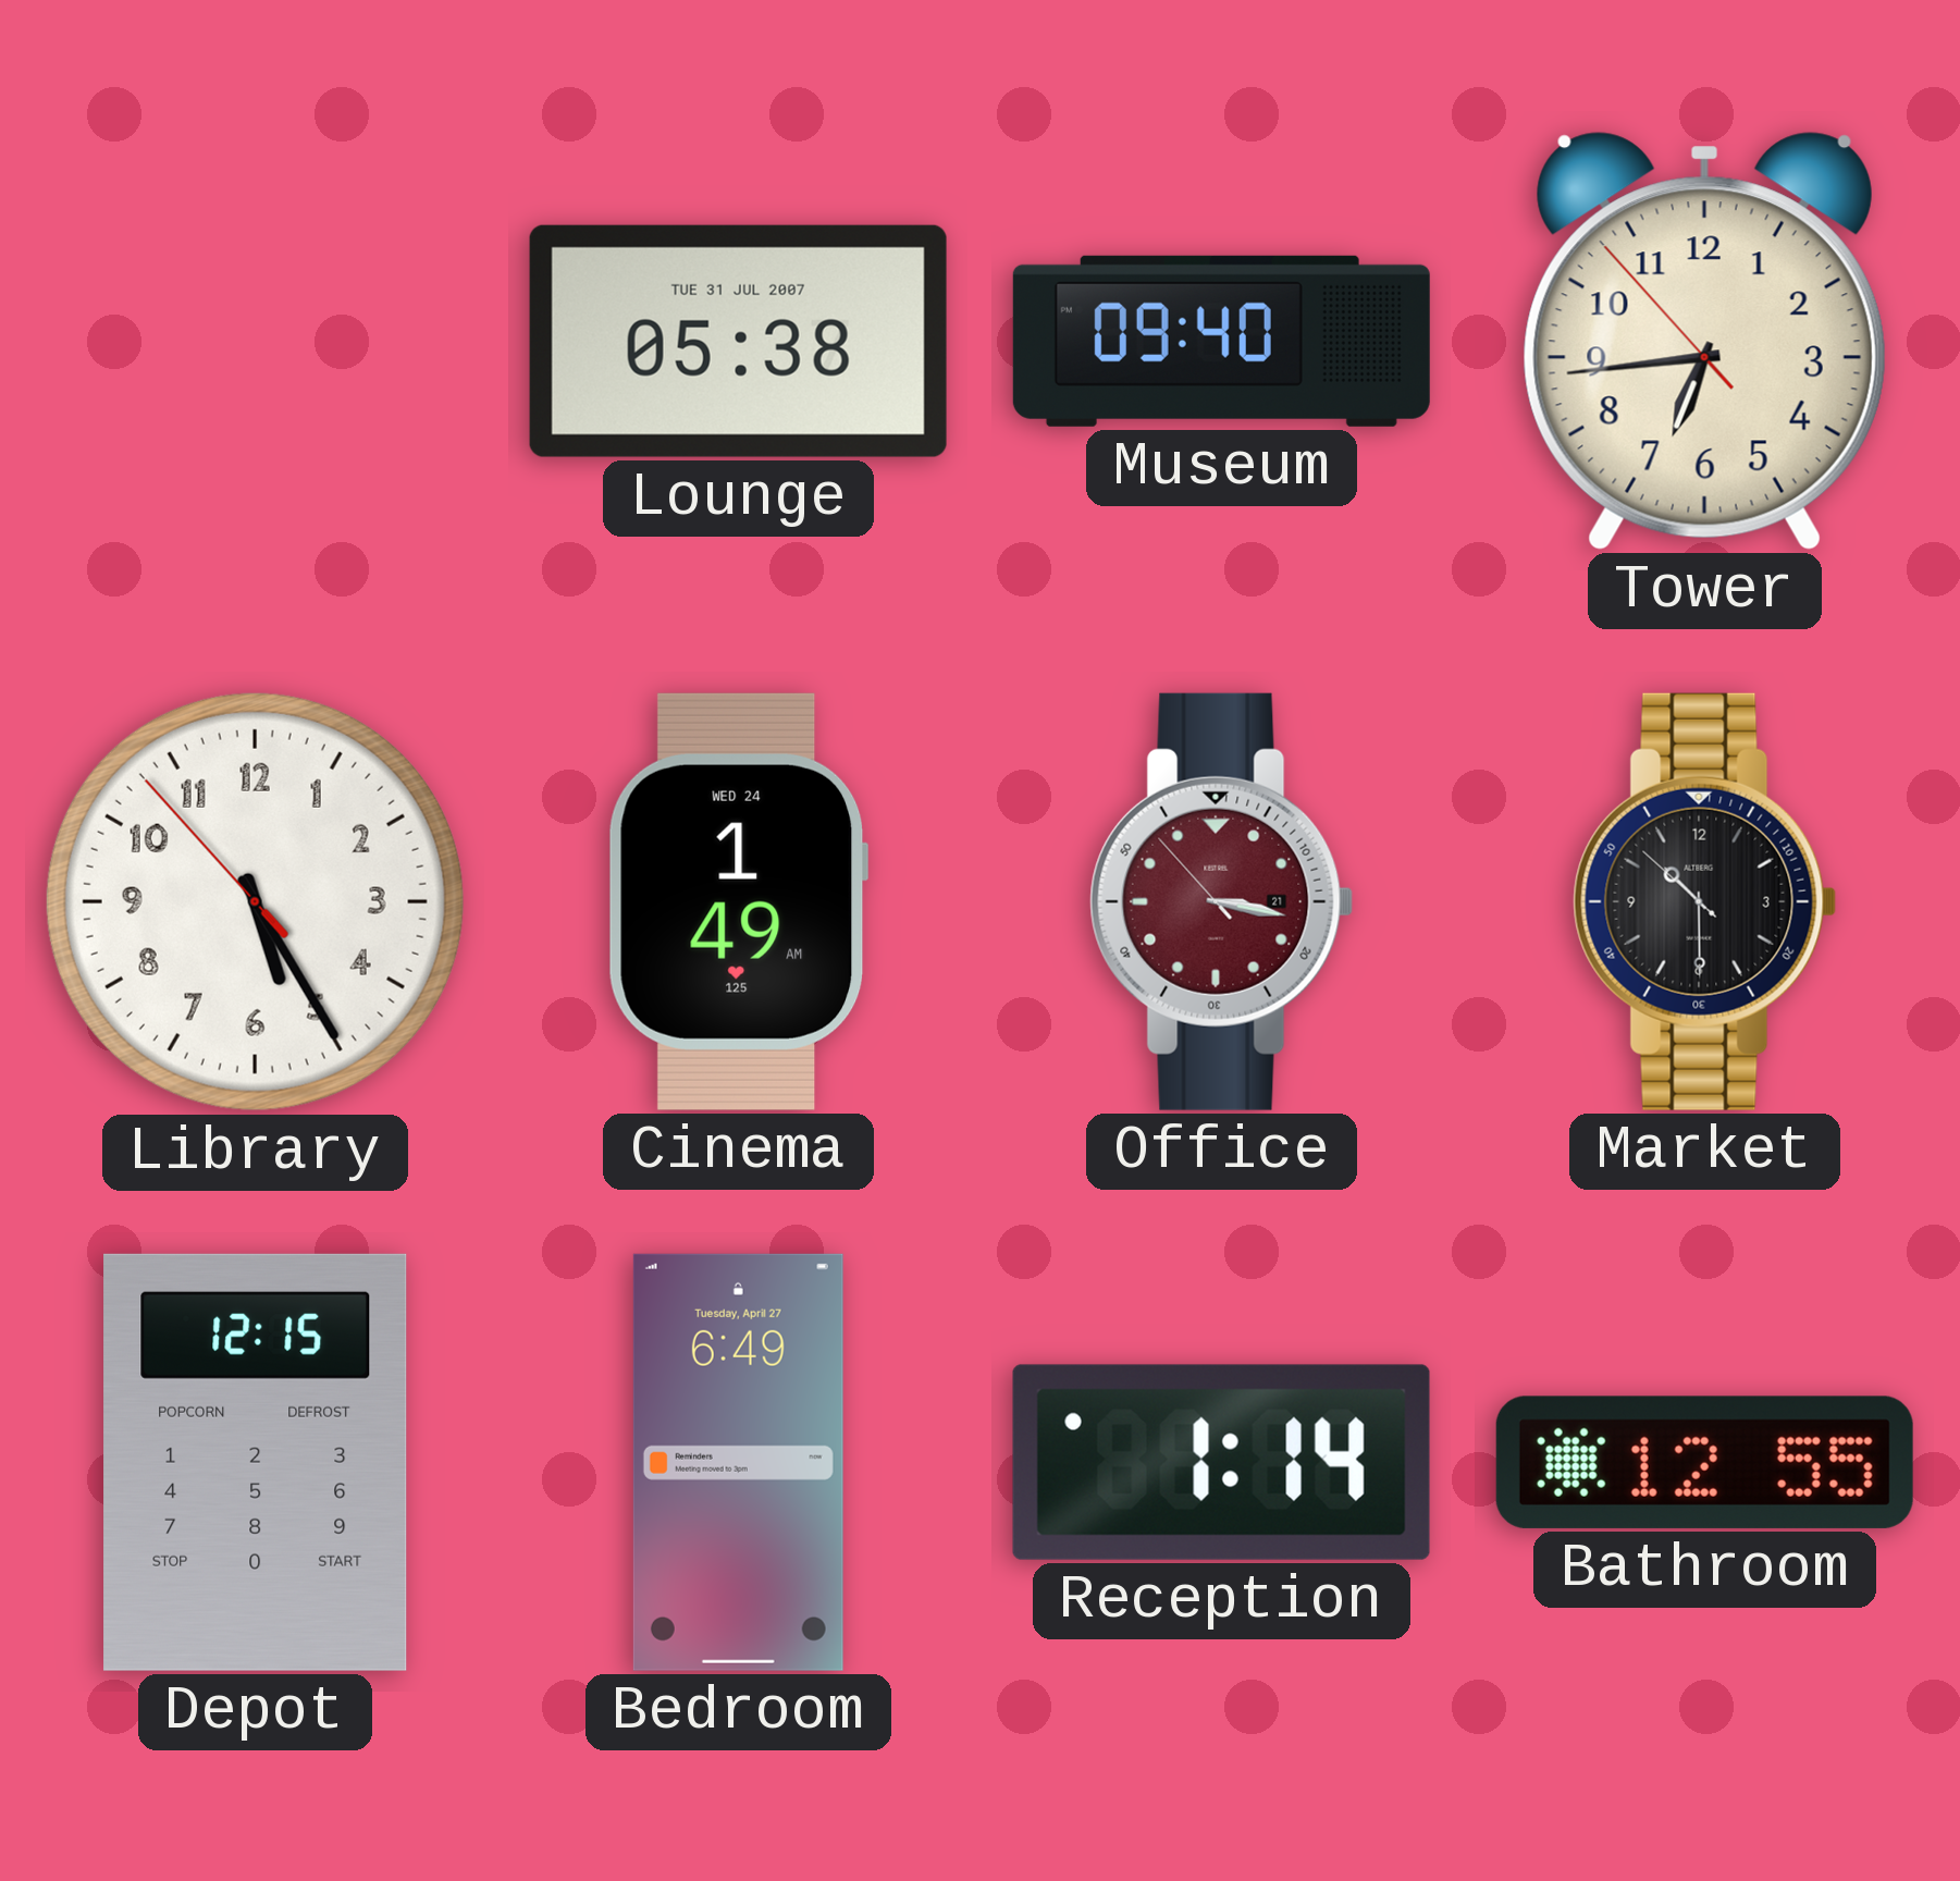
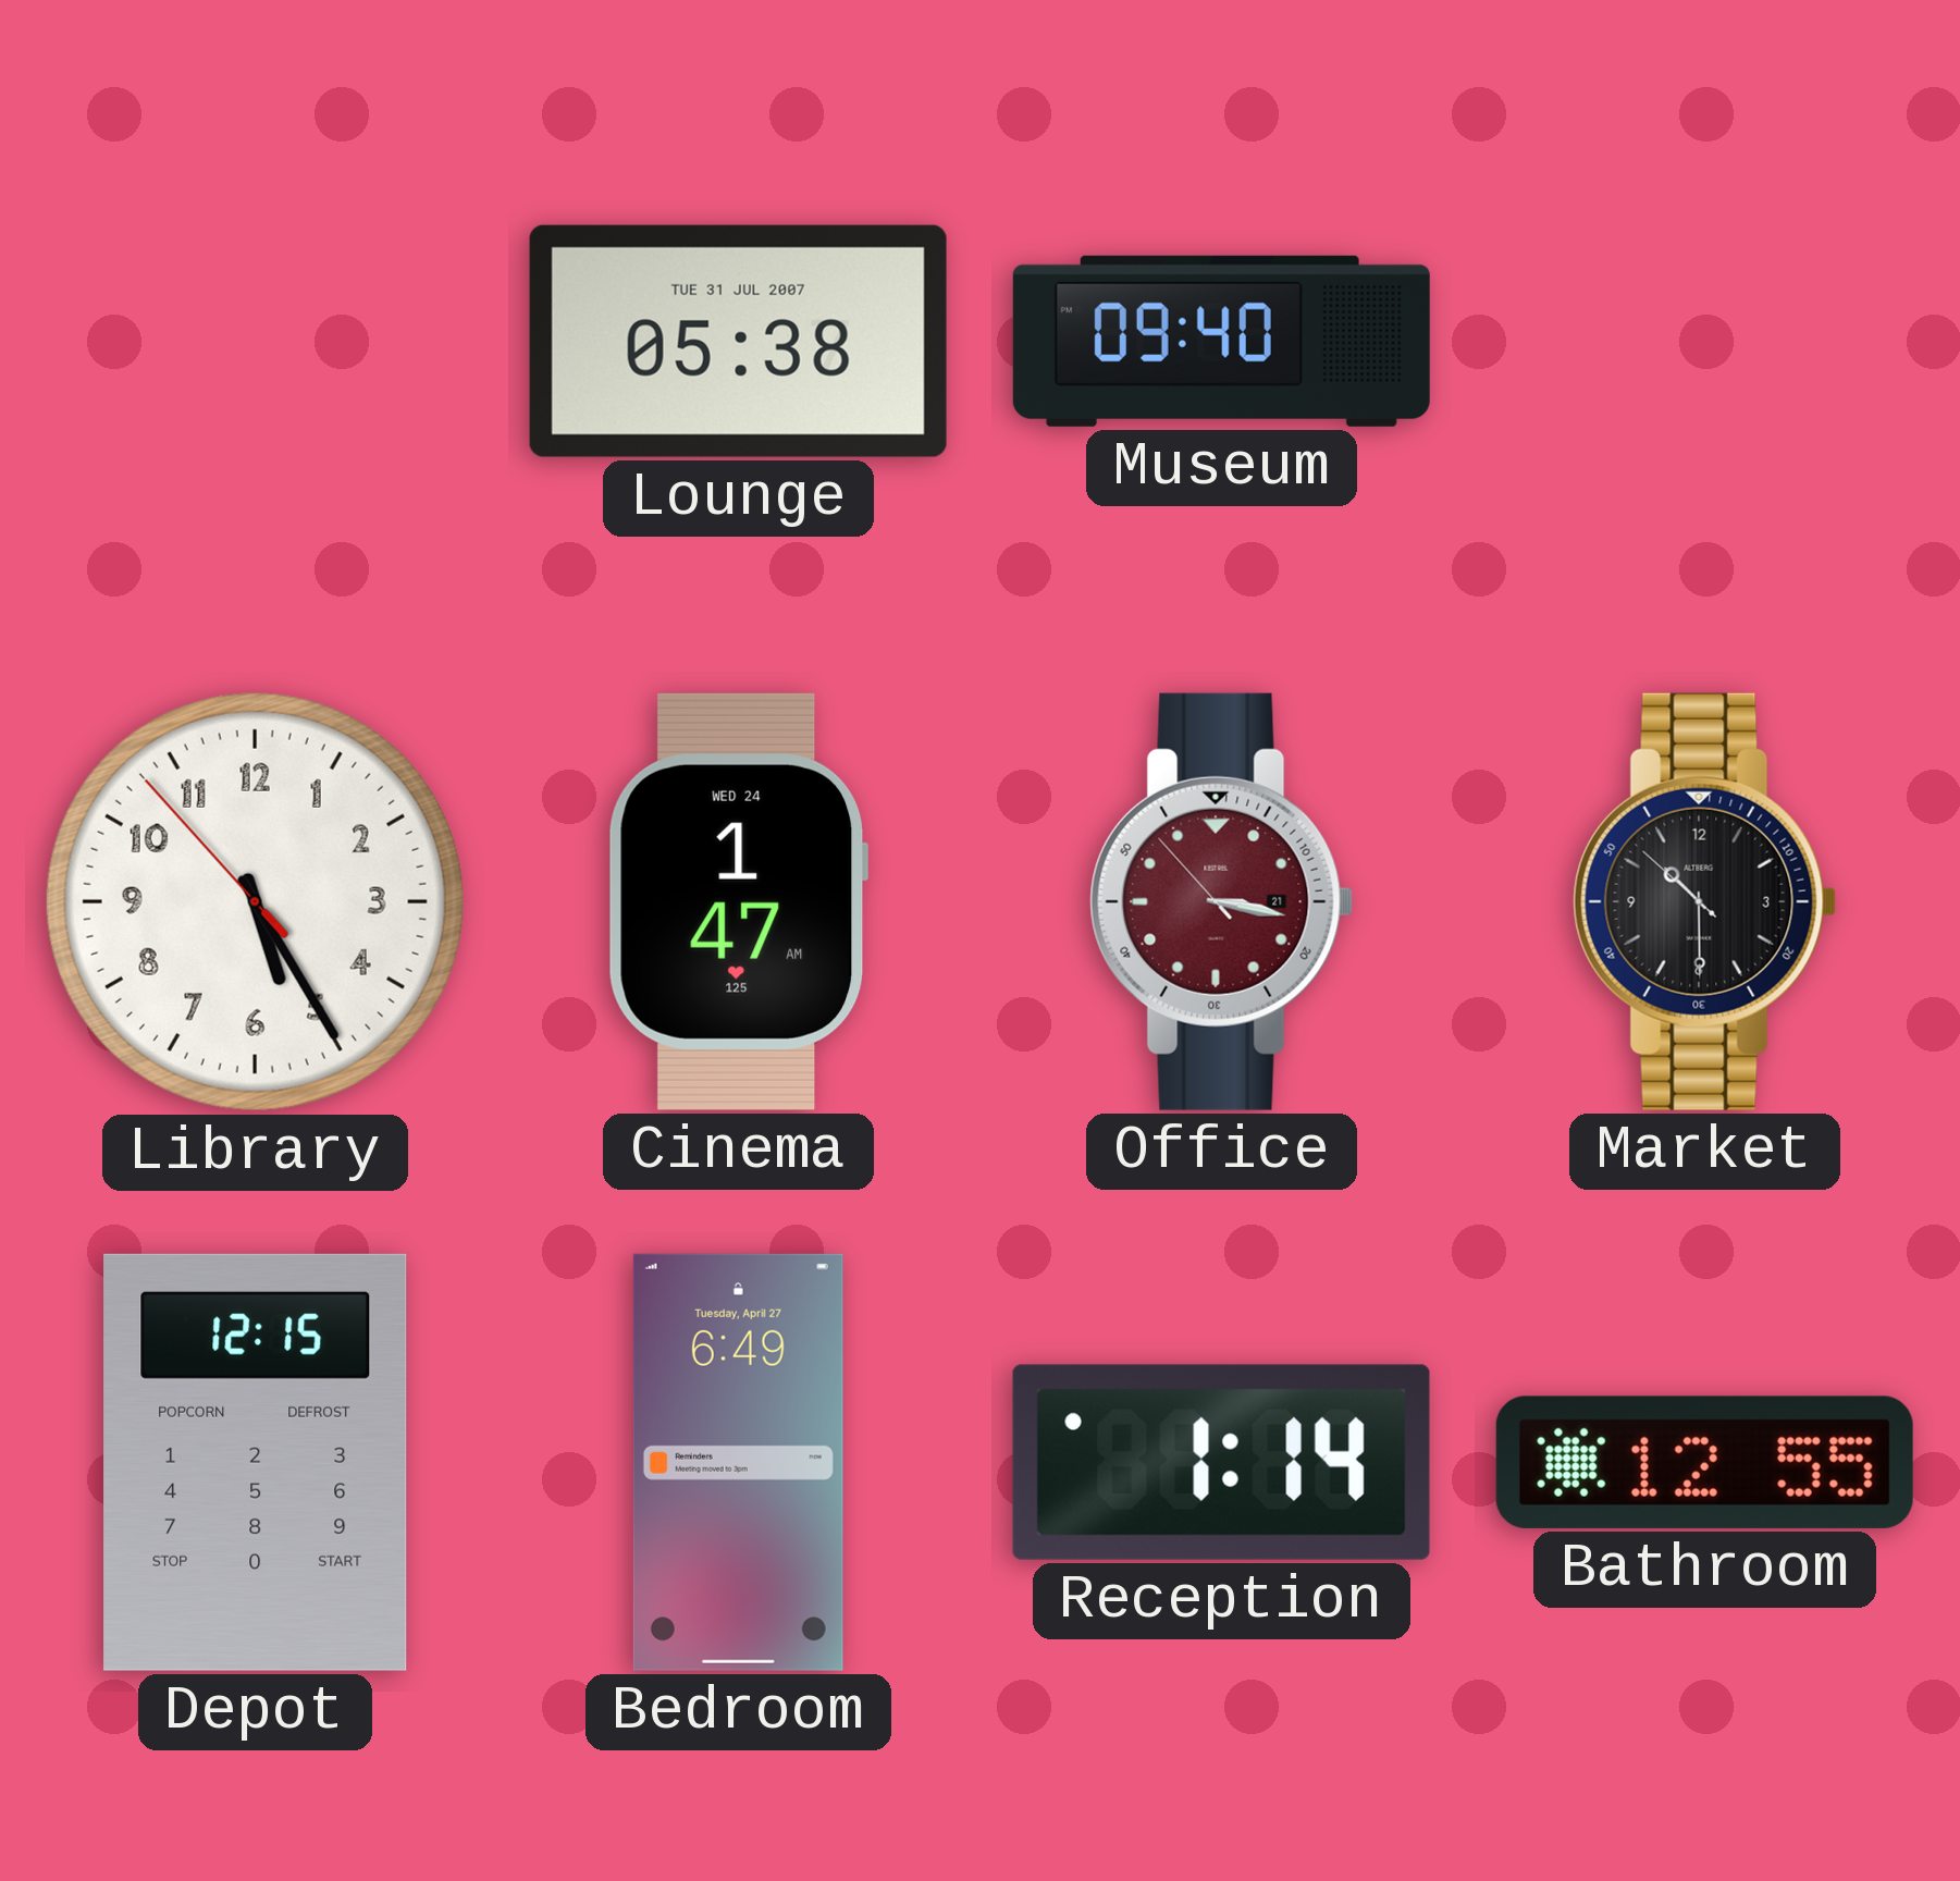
Tower: 6:43 -> none
Cinema: 1:49 -> 1:47
